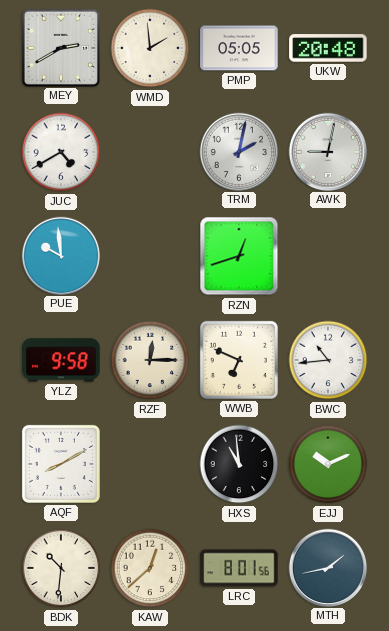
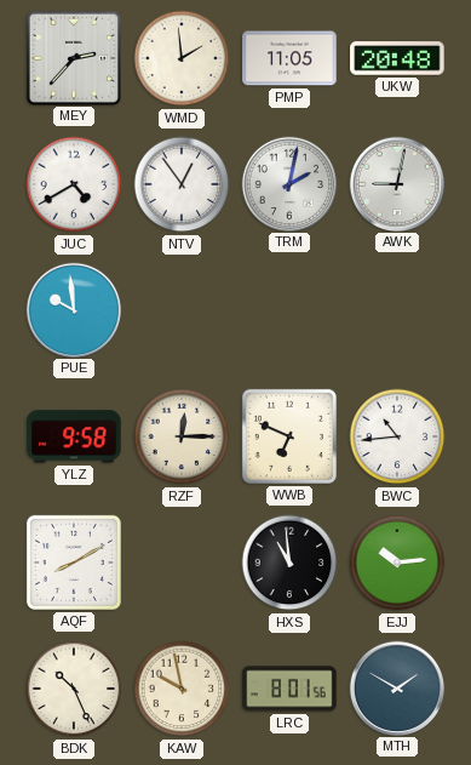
MEY: 2:40 -> 2:37
PMP: 05:05 -> 11:05
NTV: none -> 12:54
RZN: 12:42 -> none
EJJ: 10:11 -> 10:14
BDK: 10:31 -> 10:26
KAW: 12:38 -> 9:58
MTH: 1:43 -> 1:50
